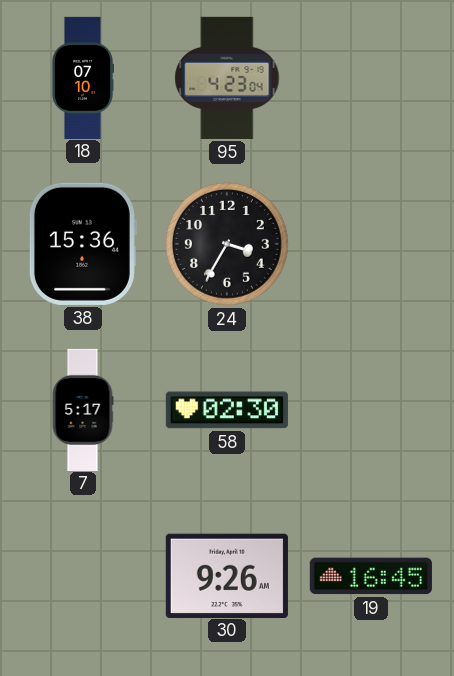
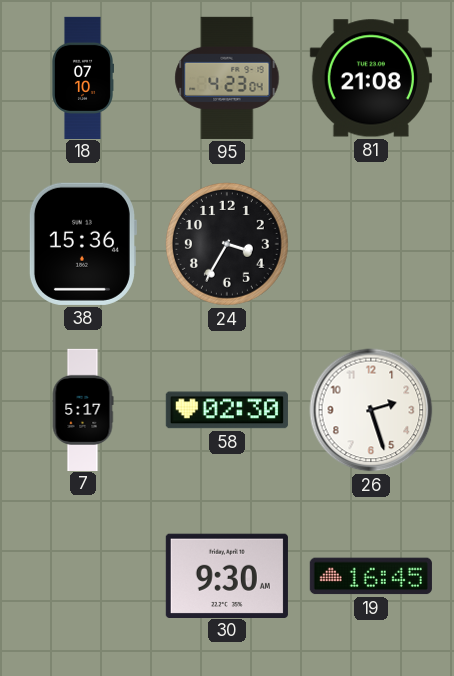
81: none -> 21:08
26: none -> 2:27
30: 9:26 -> 9:30
